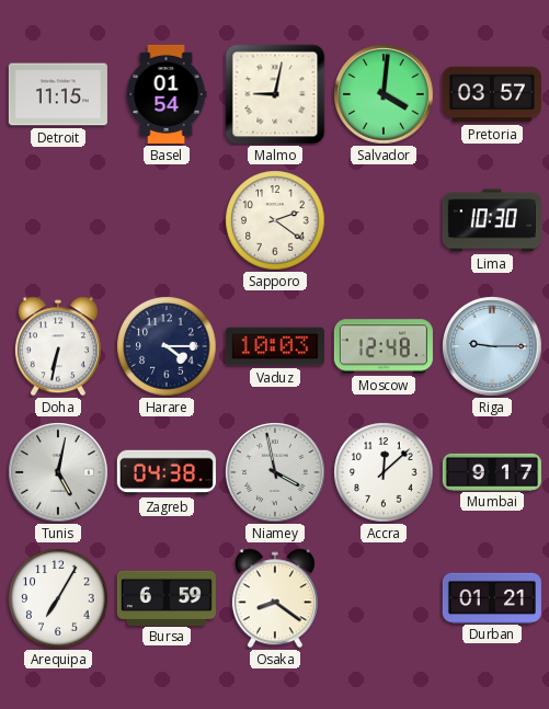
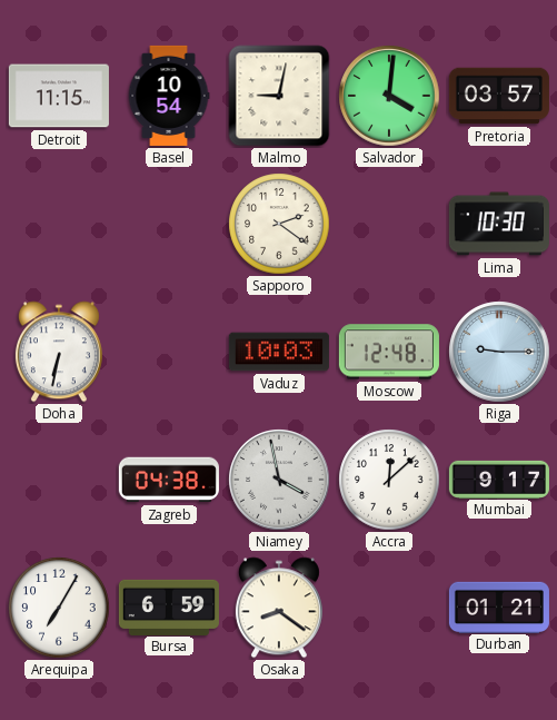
Basel: 01:54 -> 10:54
Harare: 4:15 -> none
Tunis: 5:02 -> none
